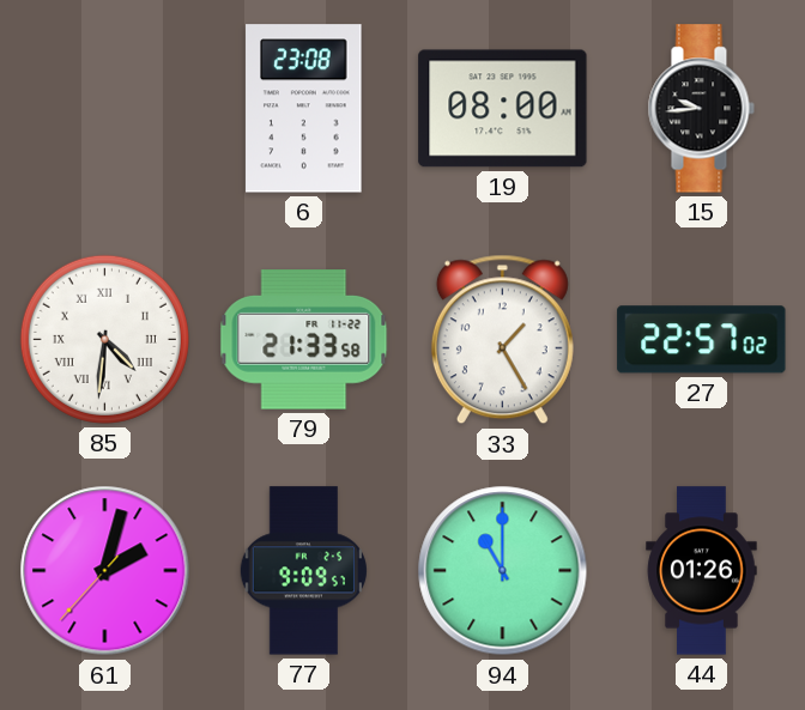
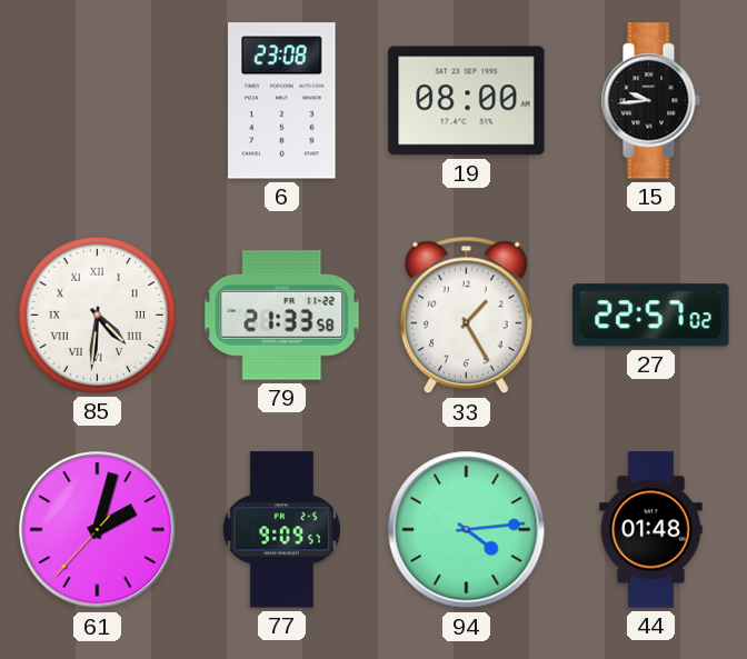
94: 11:00 -> 4:14
44: 01:26 -> 01:48
